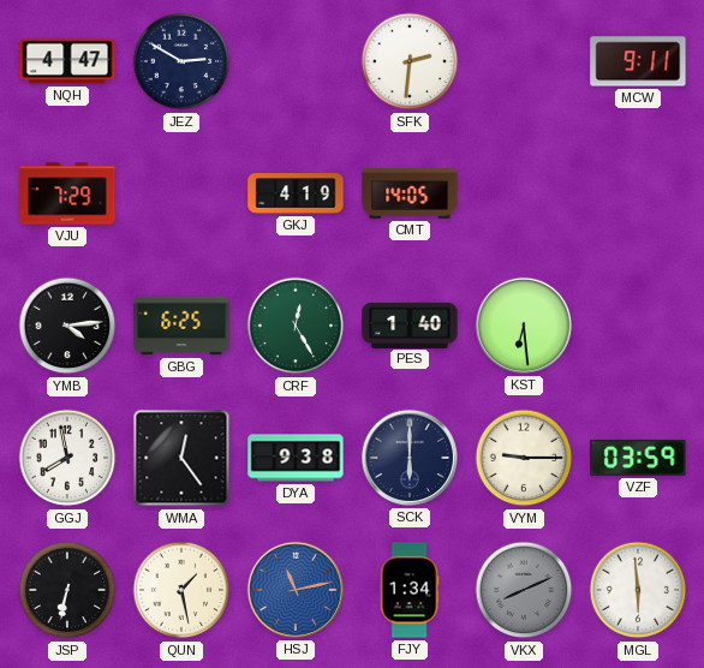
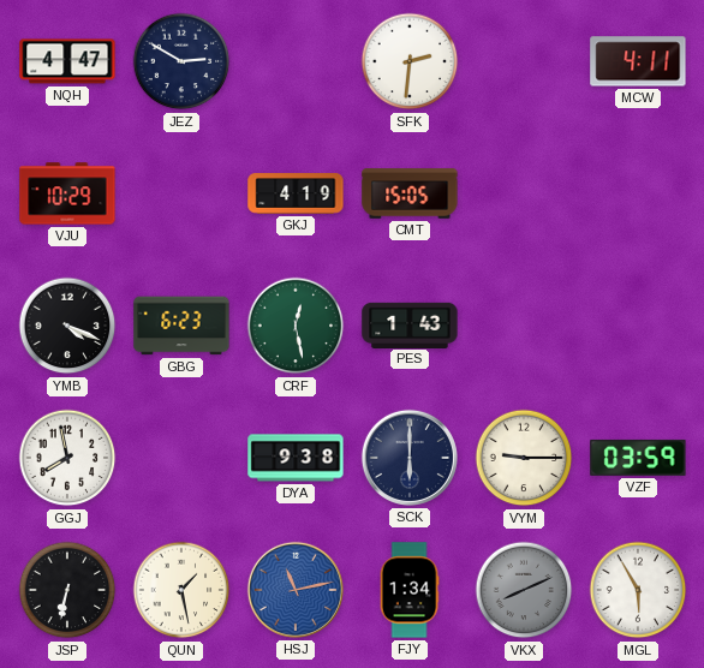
MCW: 9:11 -> 4:11
VJU: 7:29 -> 10:29
CMT: 14:05 -> 15:05
YMB: 4:14 -> 4:19
GBG: 6:25 -> 6:23
CRF: 12:25 -> 12:28
PES: 1:40 -> 1:43
KST: 6:29 -> none
WMA: 12:24 -> none
MGL: 5:59 -> 5:55
